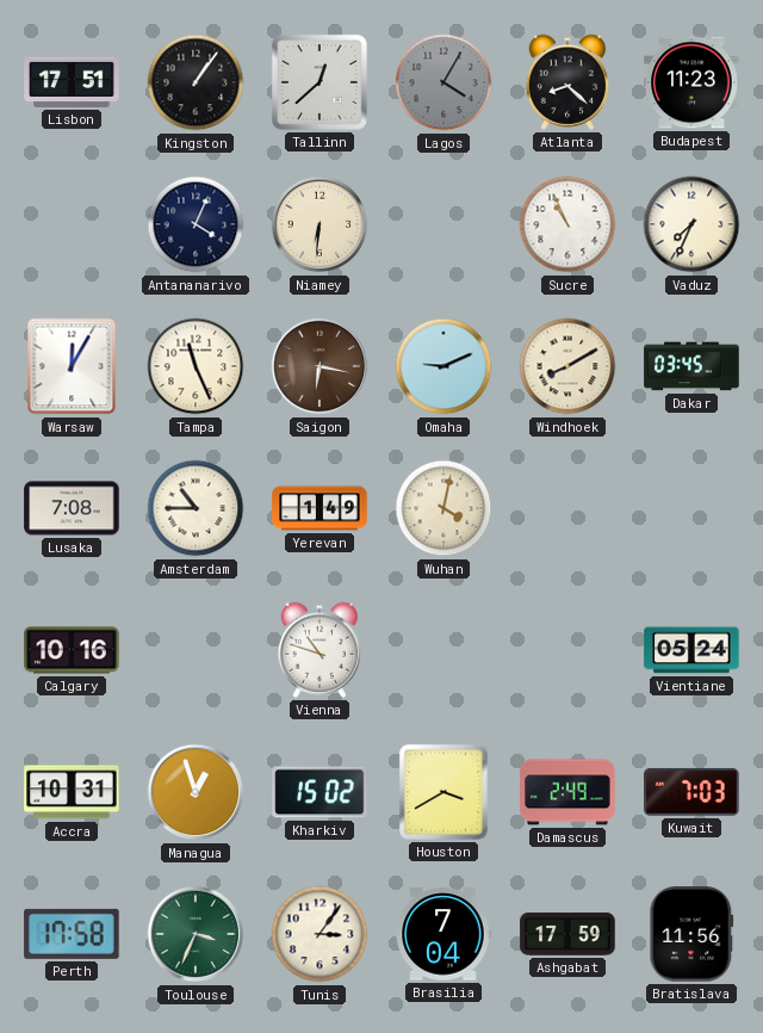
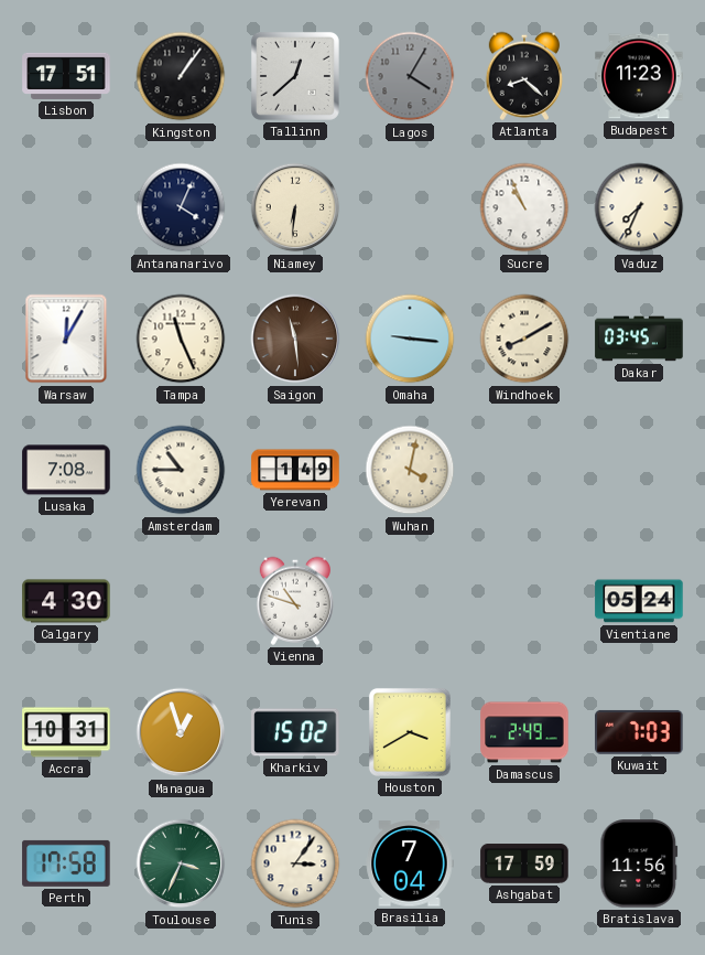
Saigon: 6:17 -> 11:29
Omaha: 9:11 -> 9:16
Calgary: 10:16 -> 4:30
